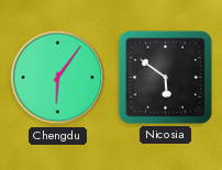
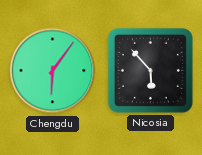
Nicosia: 5:51 -> 5:53
